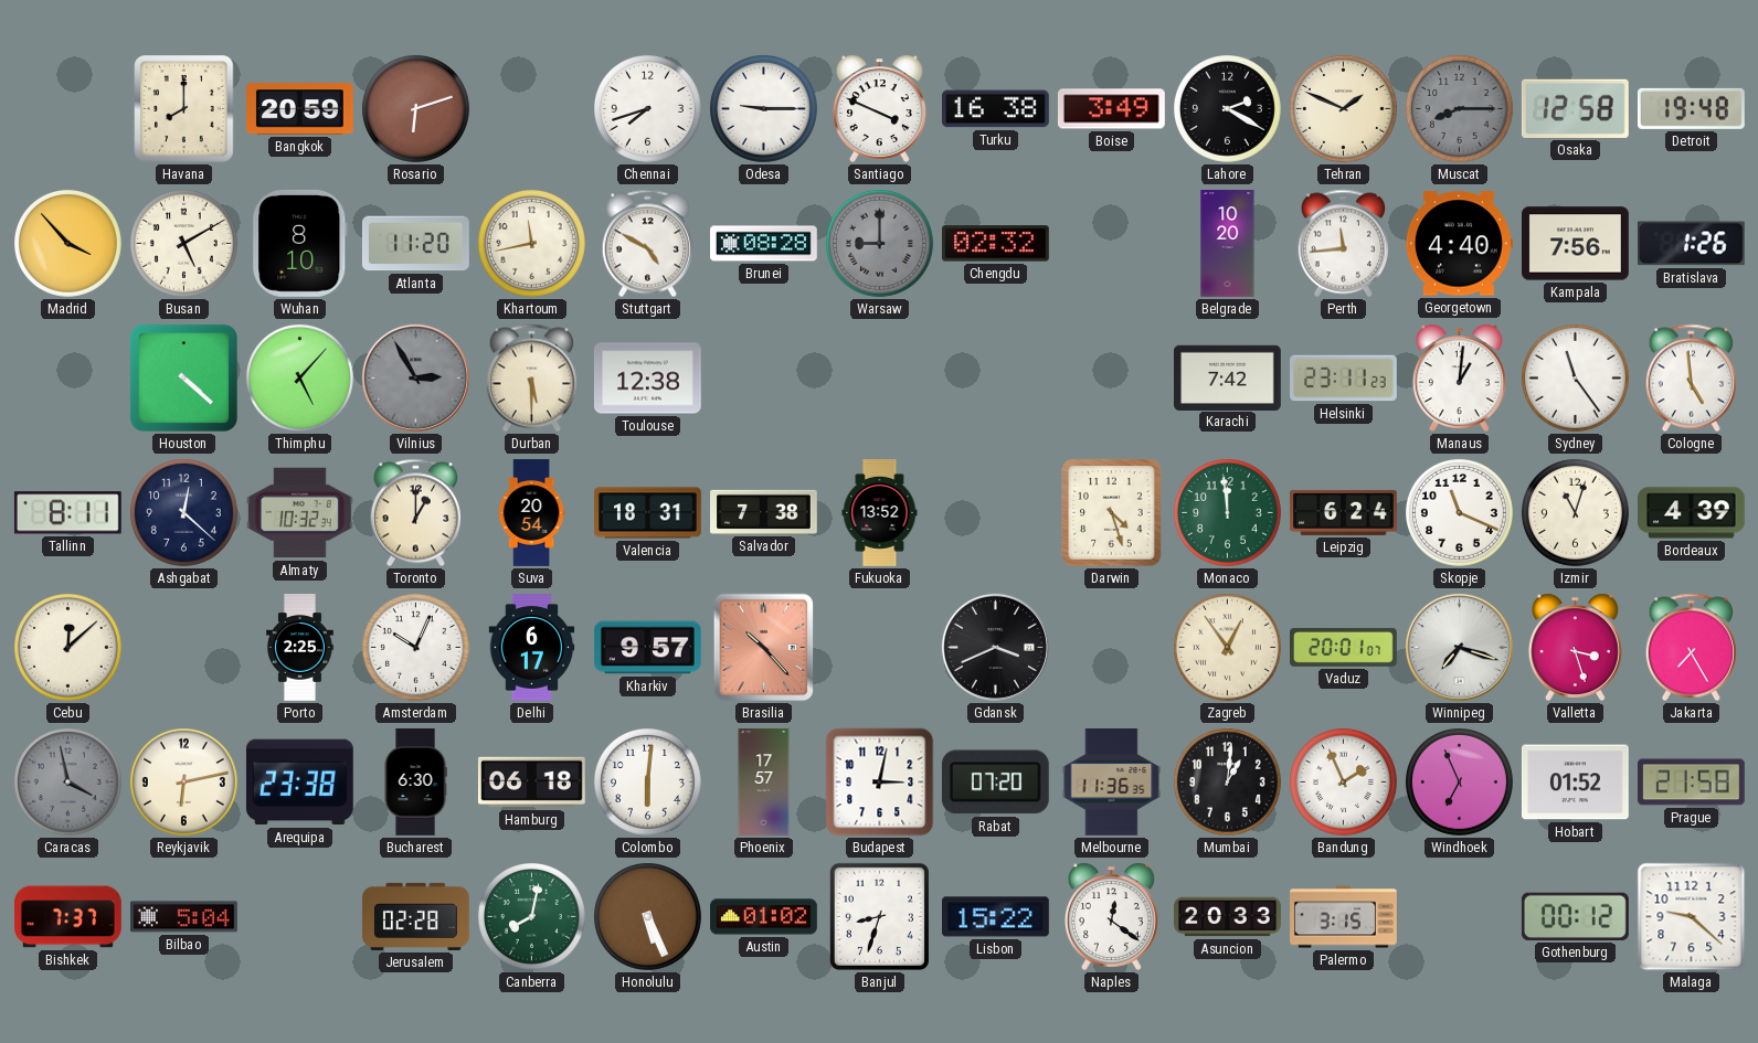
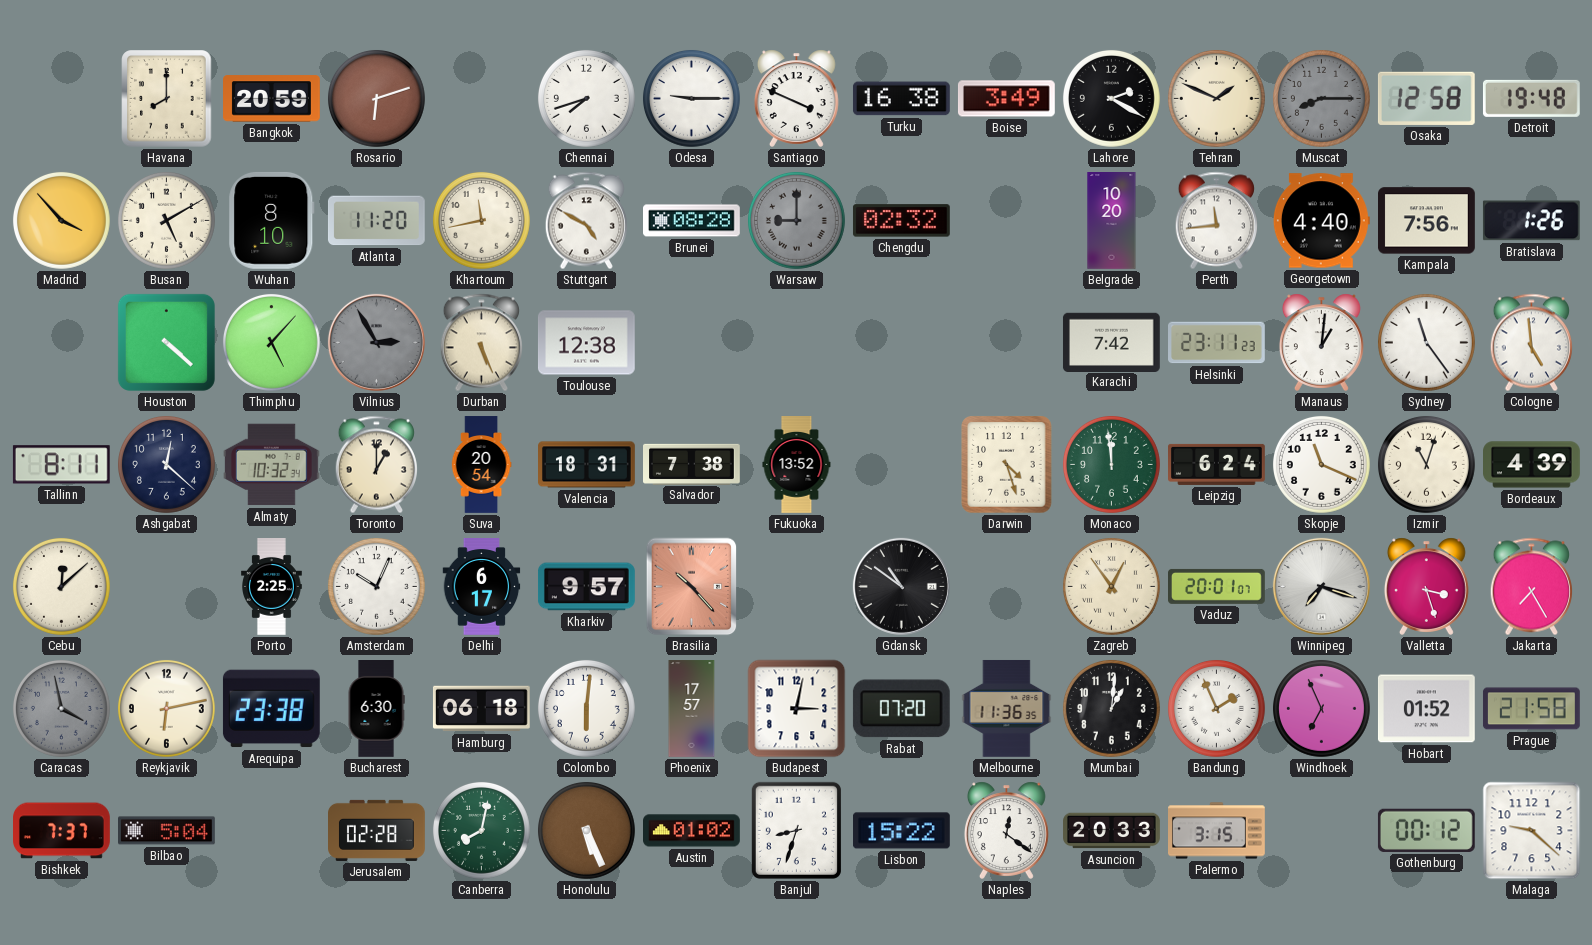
Durban: 5:30 -> 5:26
Gdansk: 3:41 -> 10:51
